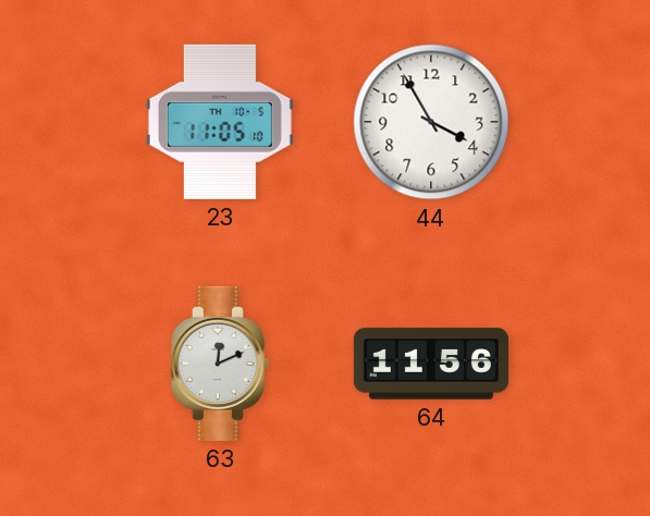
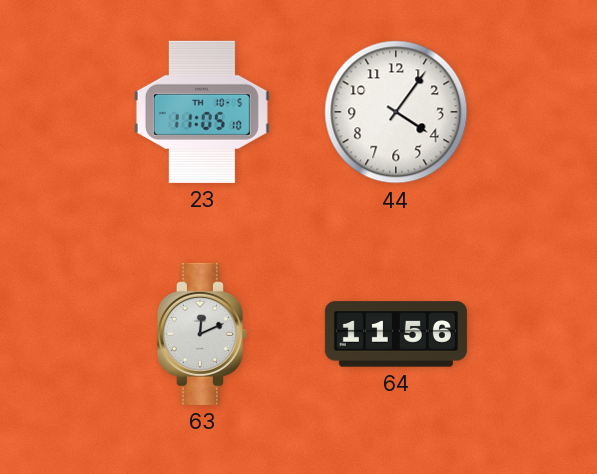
44: 3:55 -> 4:06
